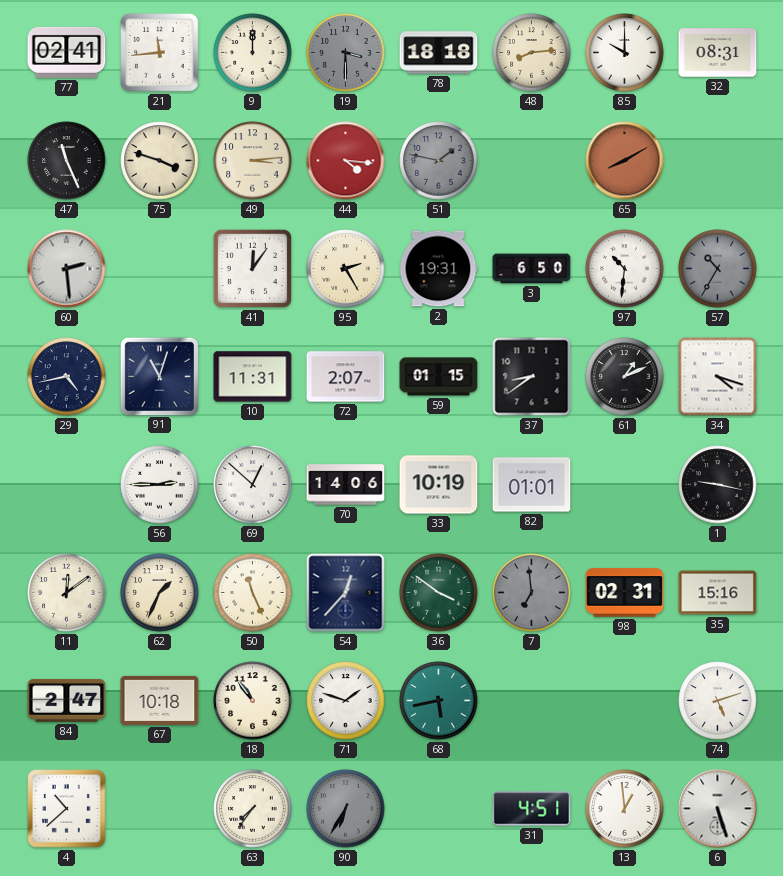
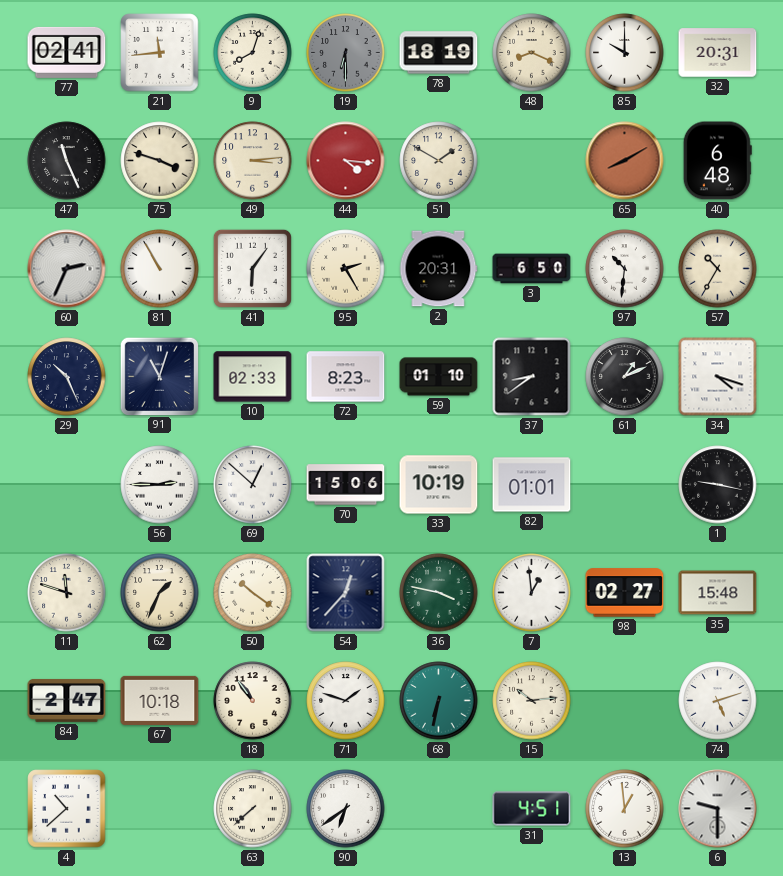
9: 12:00 -> 8:03
19: 3:30 -> 6:30
78: 18:18 -> 18:19
48: 8:14 -> 8:19
32: 08:31 -> 20:31
51: 1:47 -> 1:50
51 dial: grey -> cream
40: none -> 6:48
60: 2:29 -> 2:34
81: none -> 10:55
41: 12:06 -> 6:06
2: 19:31 -> 20:31
57 dial: grey -> cream
29: 4:43 -> 10:26
10: 11:31 -> 02:33
72: 2:07 -> 8:23
59: 01:15 -> 01:10
70: 14:06 -> 15:06
11: 12:09 -> 11:48
50: 11:26 -> 10:21
36: 3:51 -> 3:47
7: 6:59 -> 12:59
7 dial: grey -> white
98: 02:31 -> 02:27
35: 15:16 -> 15:48
68: 5:43 -> 6:32
15: none -> 10:14
63: 7:36 -> 7:38
90: 6:35 -> 6:39
90 dial: grey -> white
6: 5:27 -> 9:30
